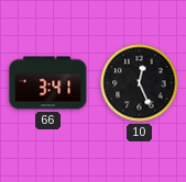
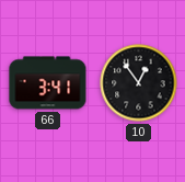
10: 12:26 -> 12:54
